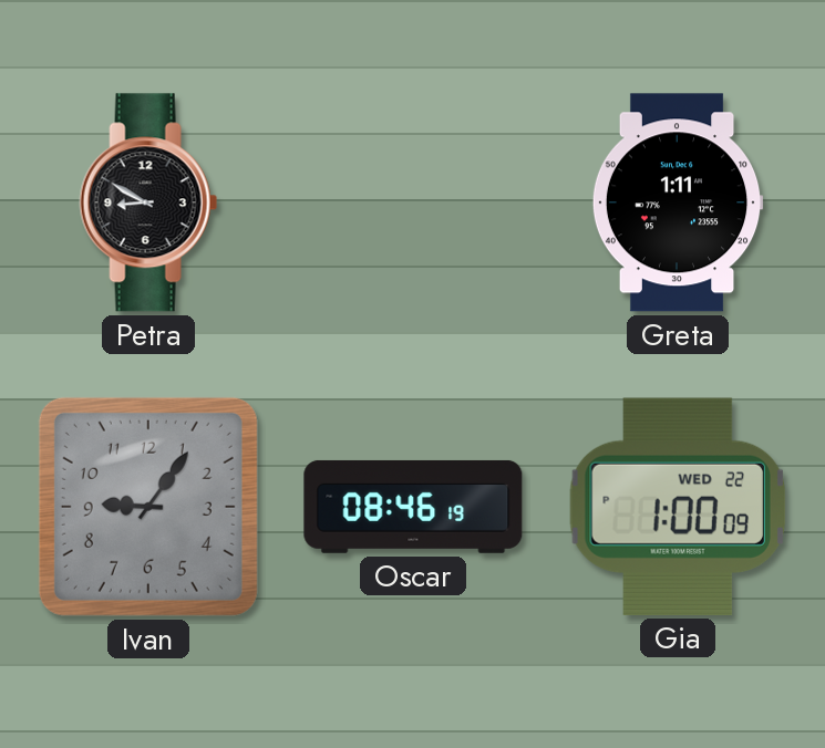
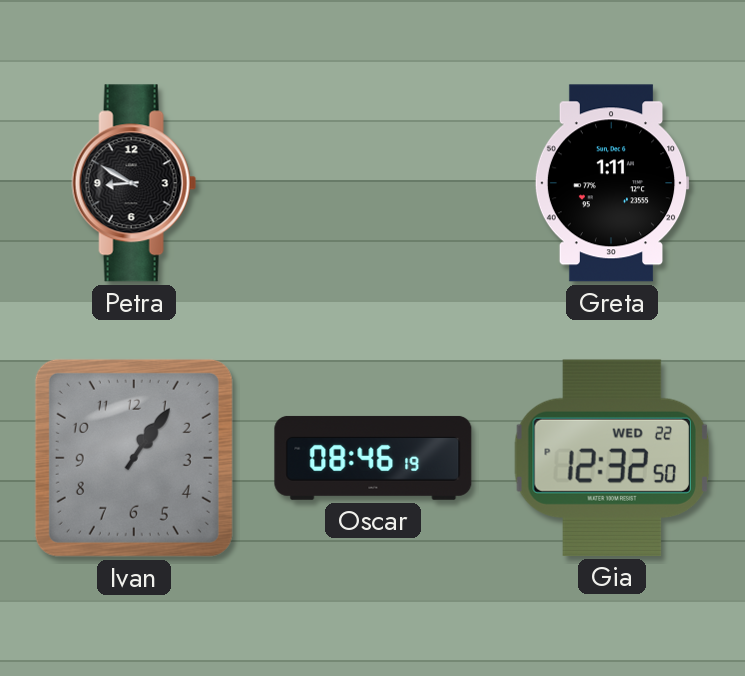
Ivan: 9:06 -> 1:06
Gia: 1:00 -> 12:32
